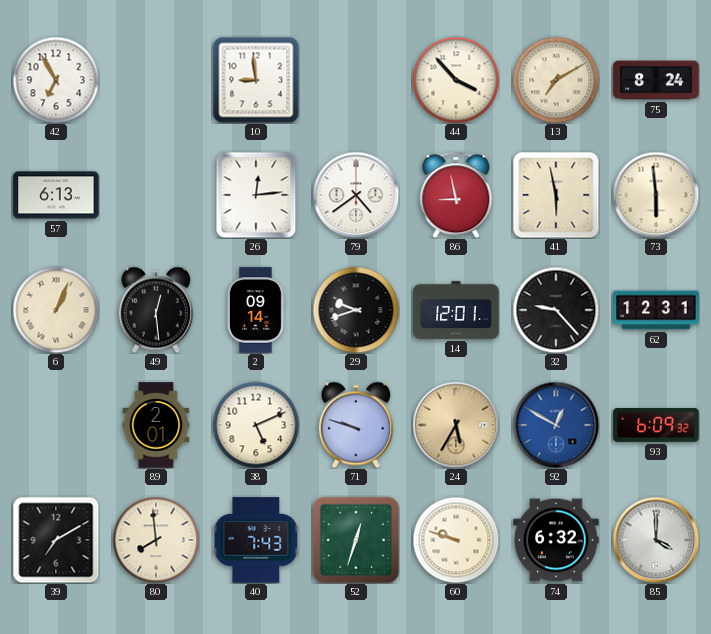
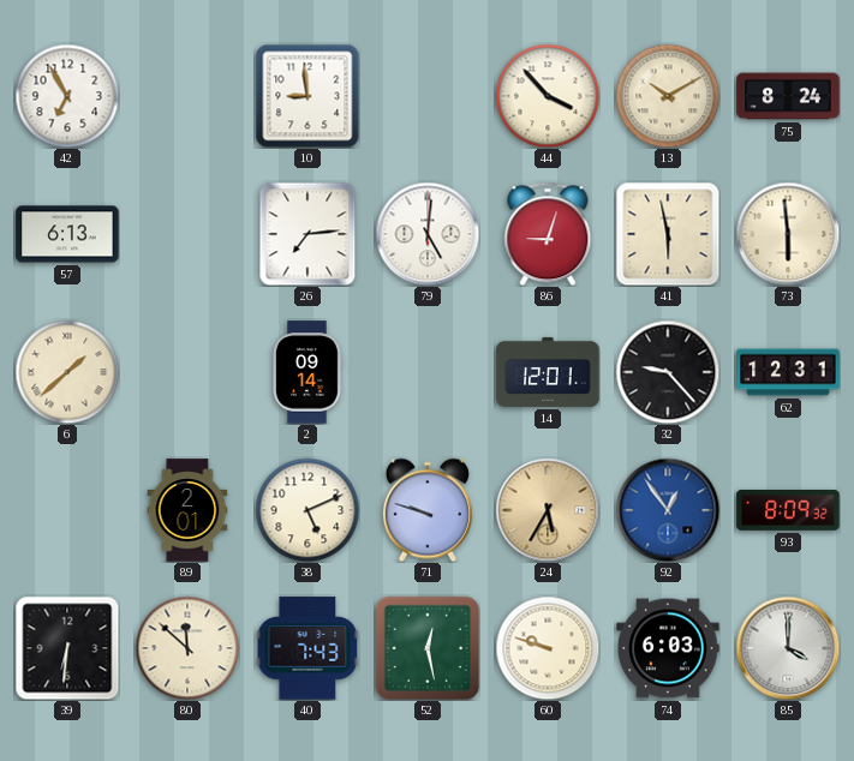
13: 7:10 -> 10:10
26: 12:14 -> 7:14
79: 4:39 -> 5:01
86: 8:58 -> 9:03
6: 1:04 -> 1:38
49: 12:29 -> none
29: 9:42 -> none
92: 12:50 -> 12:54
93: 6:09 -> 8:09
39: 7:10 -> 6:31
80: 7:59 -> 11:52
52: 12:33 -> 12:28
74: 6:32 -> 6:03
